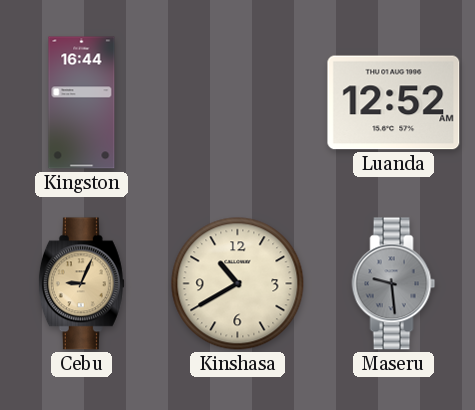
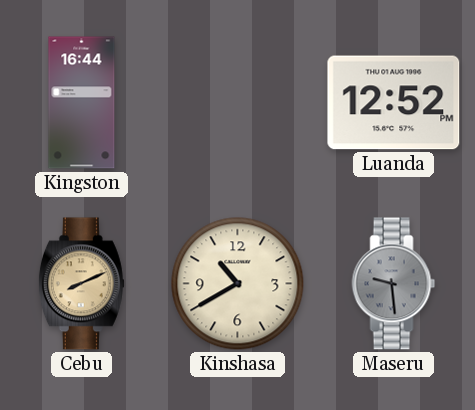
Luanda: 12:52 AM -> 12:52 PM
Cebu: 9:04 -> 8:11
